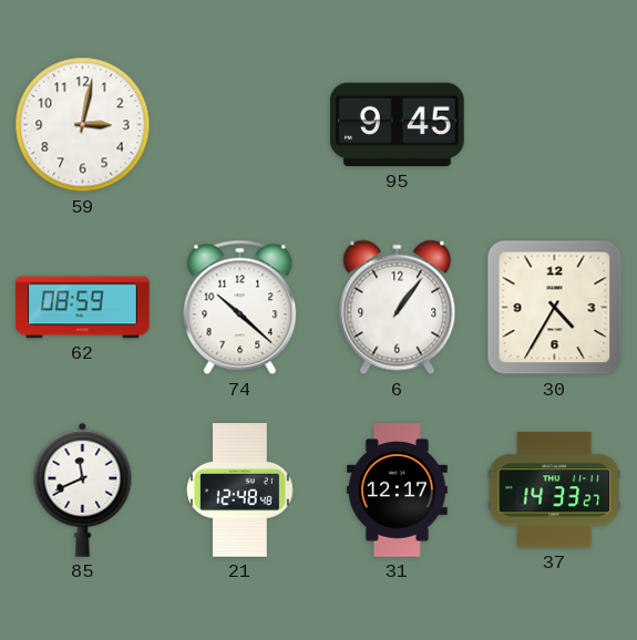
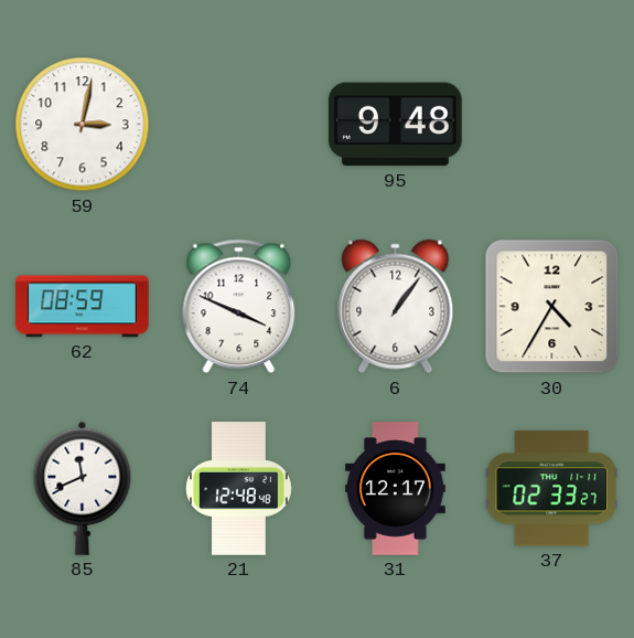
95: 9:45 -> 9:48
74: 10:22 -> 3:49
37: 14:33 -> 02:33
